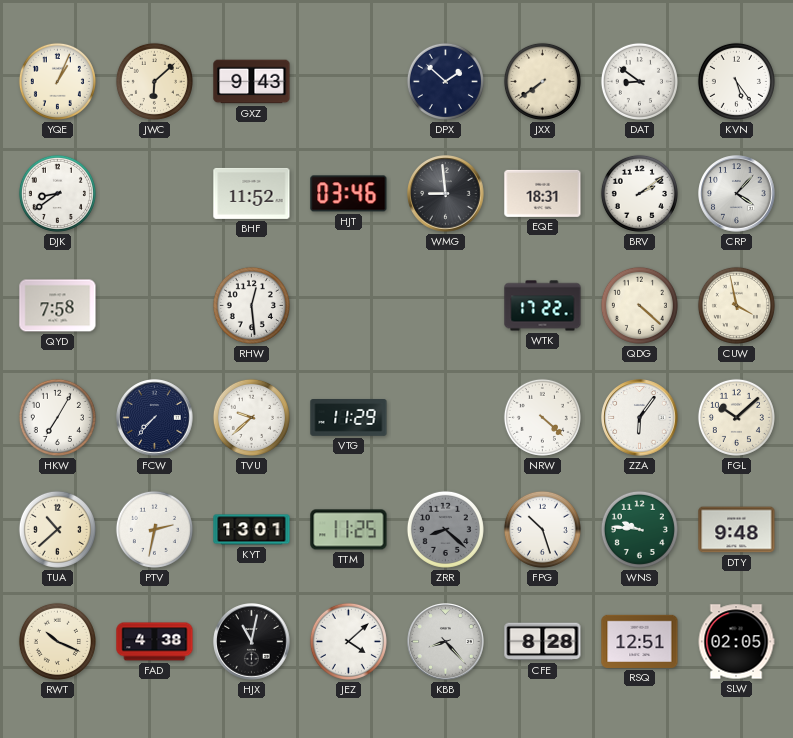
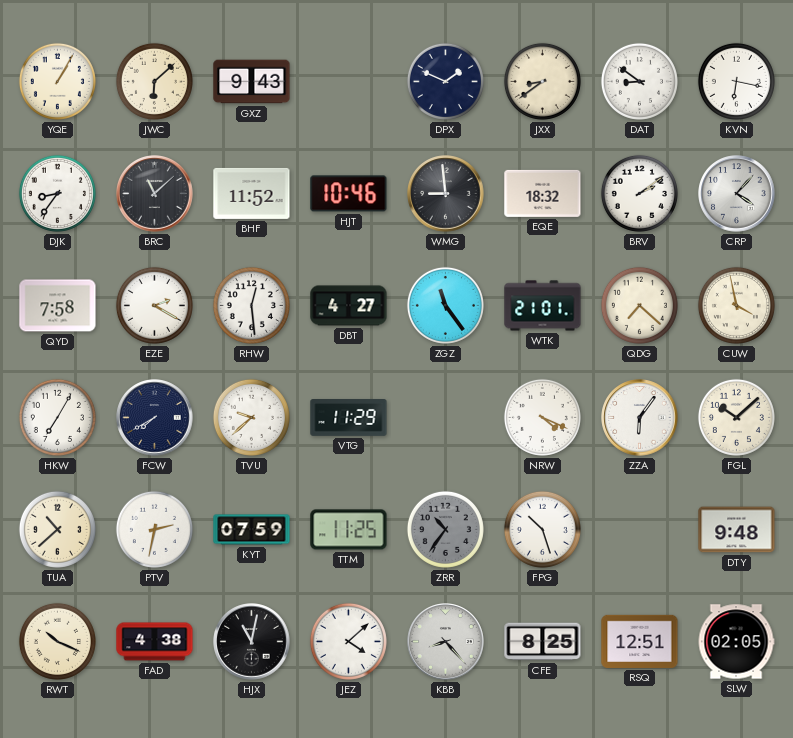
YQE: 1:04 -> 1:05
DPX: 1:52 -> 1:49
JXX: 7:39 -> 8:39
KVN: 5:24 -> 6:17
DJK: 8:39 -> 8:36
BRC: none -> 11:08
HJT: 03:46 -> 10:46
EQE: 18:31 -> 18:32
EZE: none -> 2:20
DBT: none -> 4:27
ZGZ: none -> 11:24
WTK: 17:22 -> 21:01
QDG: 4:22 -> 7:22
FCW: 7:37 -> 7:40
NRW: 4:22 -> 4:19
KYT: 13:01 -> 07:59
ZRR: 8:22 -> 10:36
WNS: 9:46 -> none
CFE: 8:28 -> 8:25
